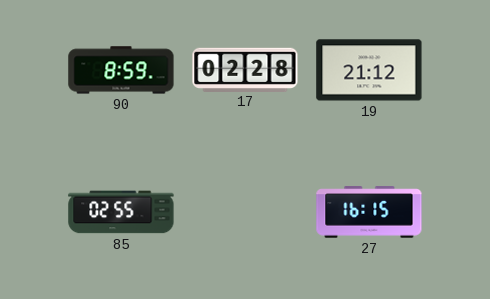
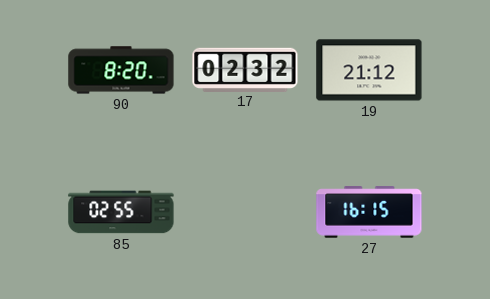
90: 8:59 -> 8:20
17: 02:28 -> 02:32
